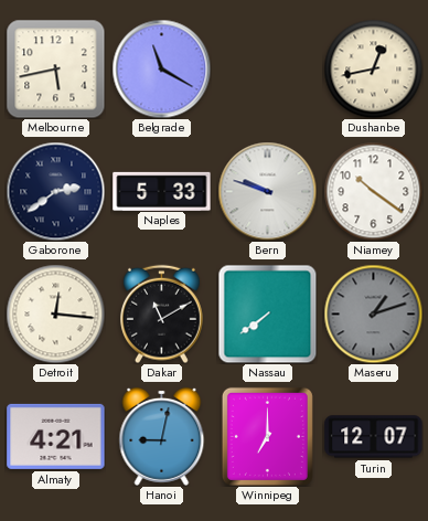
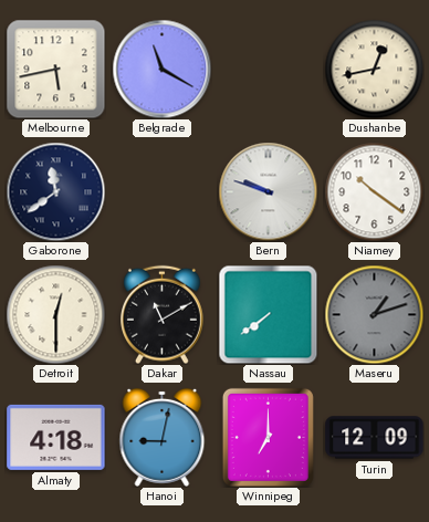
Gaborone: 2:39 -> 11:39
Naples: 5:33 -> none
Detroit: 12:16 -> 12:30
Almaty: 4:21 -> 4:18
Turin: 12:07 -> 12:09
